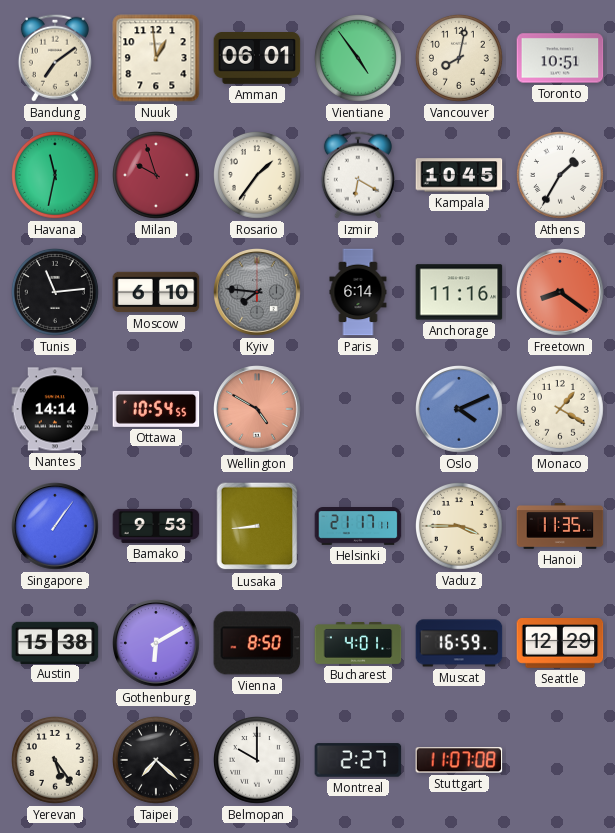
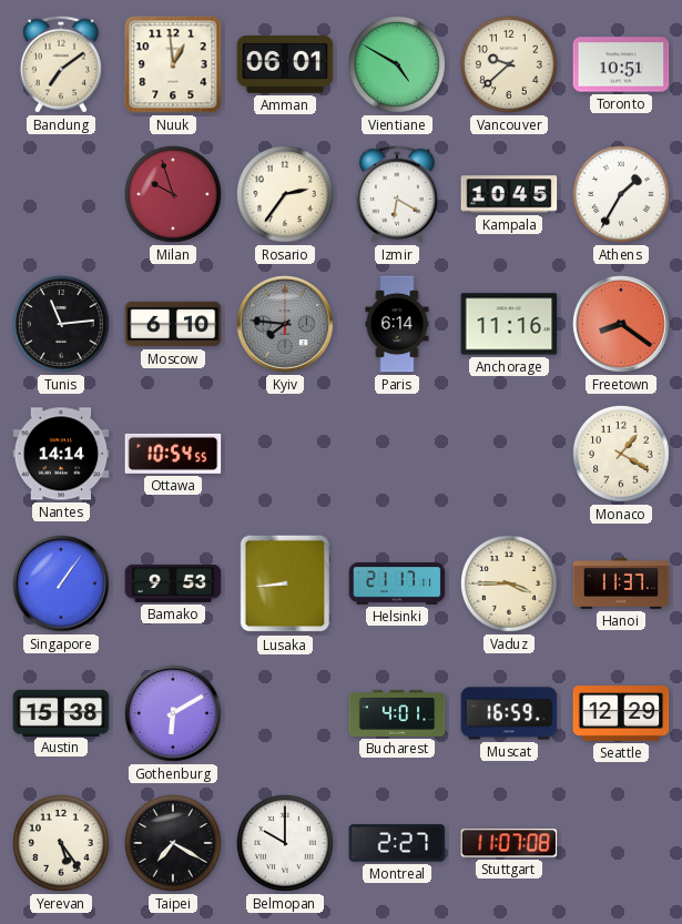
Vientiane: 4:54 -> 4:50
Vancouver: 8:02 -> 9:38
Havana: 11:32 -> none
Rosario: 1:36 -> 2:36
Wellington: 4:50 -> none
Oslo: 4:11 -> none
Hanoi: 11:35 -> 11:37
Vienna: 8:50 -> none
Taipei: 7:22 -> 7:20
